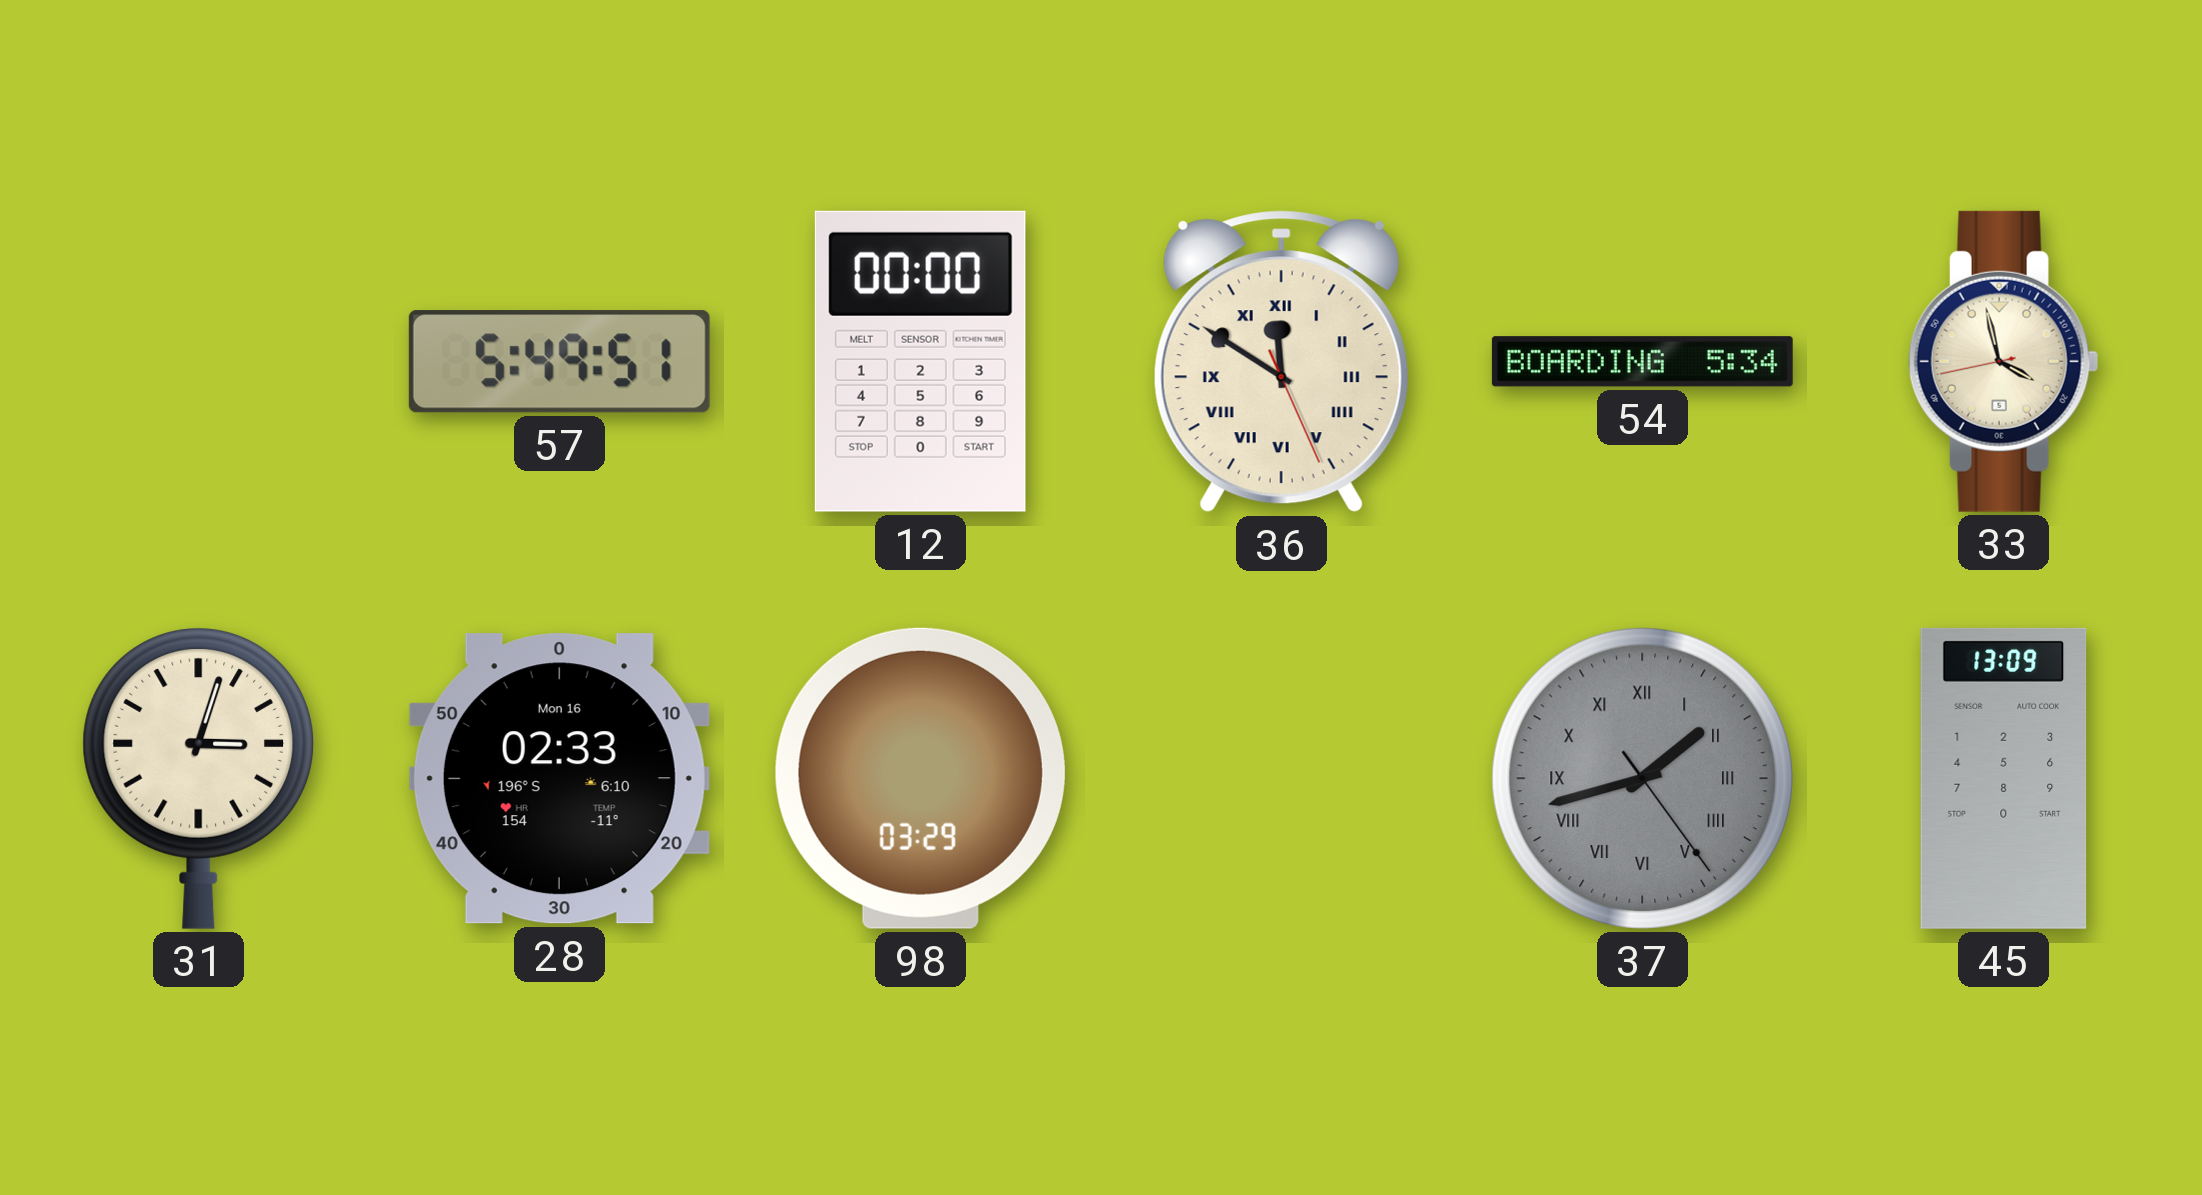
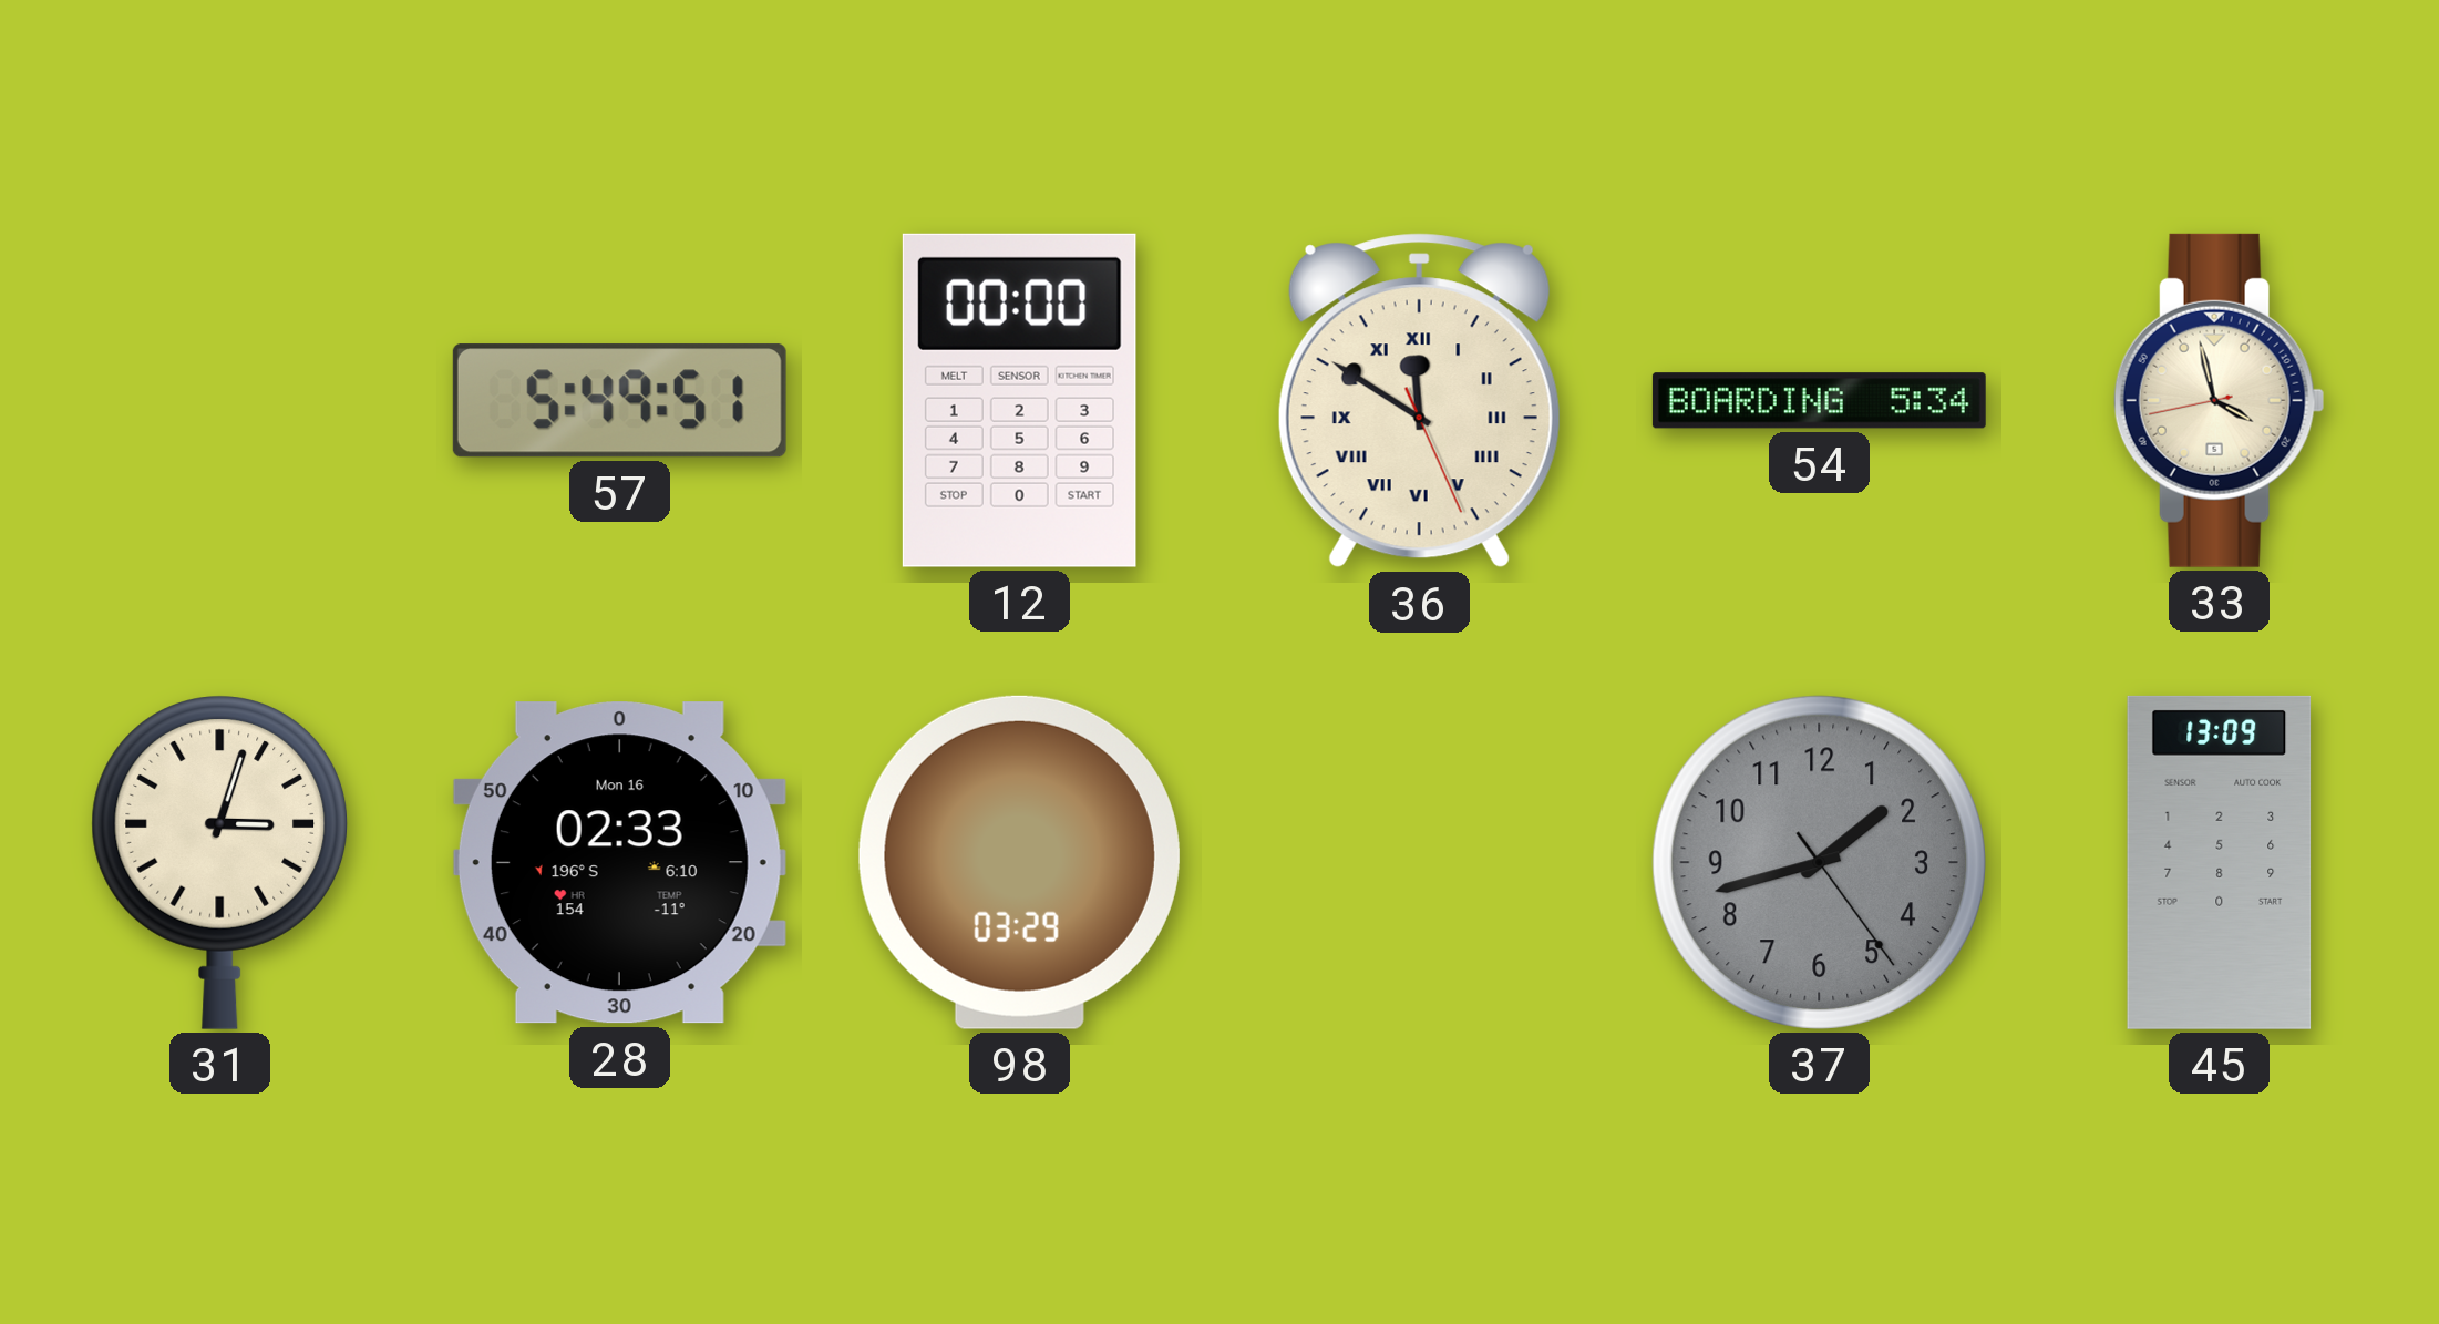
37 numerals: Roman -> Arabic
